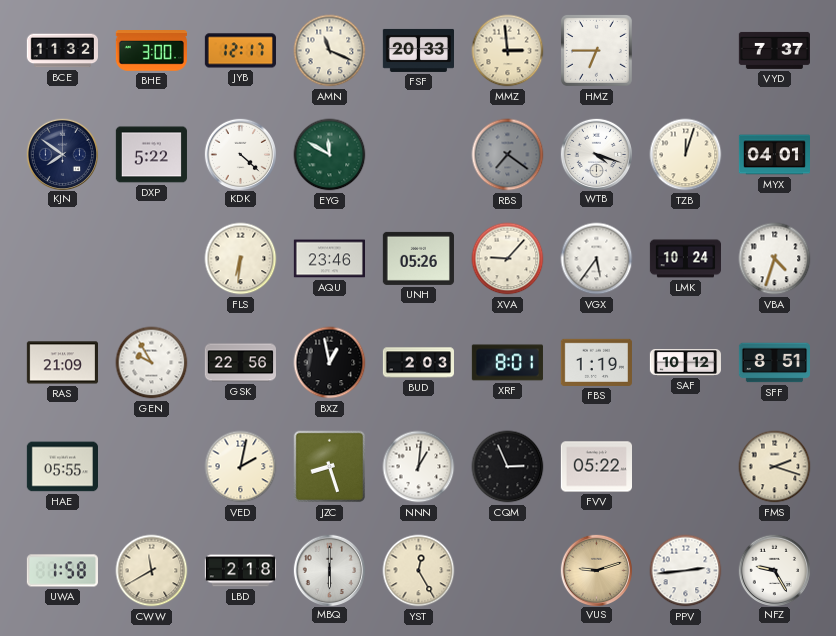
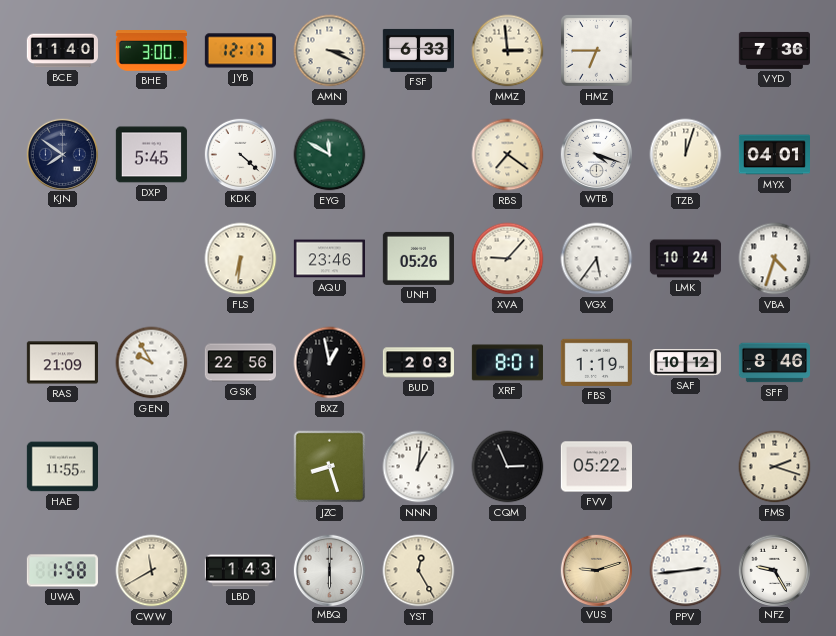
BCE: 11:32 -> 11:40
AMN: 11:19 -> 3:19
FSF: 20:33 -> 6:33
VYD: 7:37 -> 7:36
DXP: 5:22 -> 5:45
RBS dial: grey -> cream
SFF: 8:51 -> 8:46
HAE: 05:55 -> 11:55
VED: 2:02 -> none
LBD: 2:18 -> 1:43
